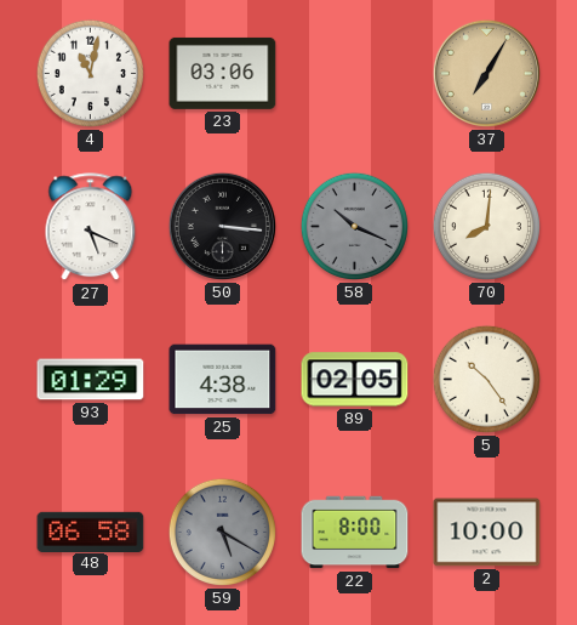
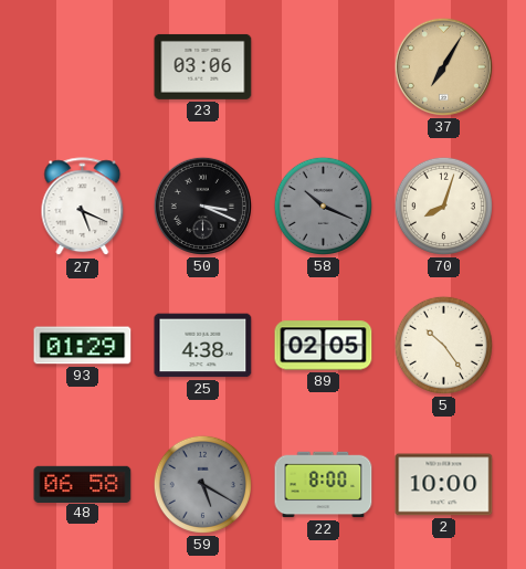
4: 11:02 -> none
50: 3:16 -> 3:19
70: 8:01 -> 8:03
